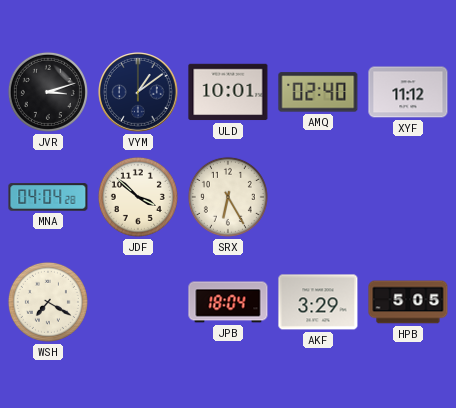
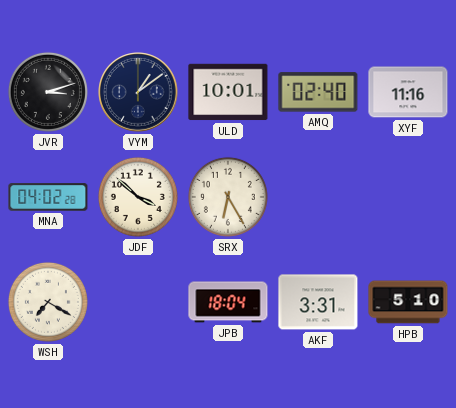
XYF: 11:12 -> 11:16
MNA: 04:04 -> 04:02
AKF: 3:29 -> 3:31
HPB: 5:05 -> 5:10
